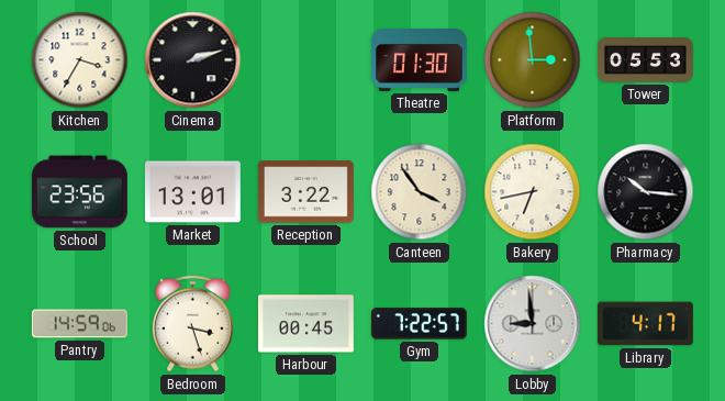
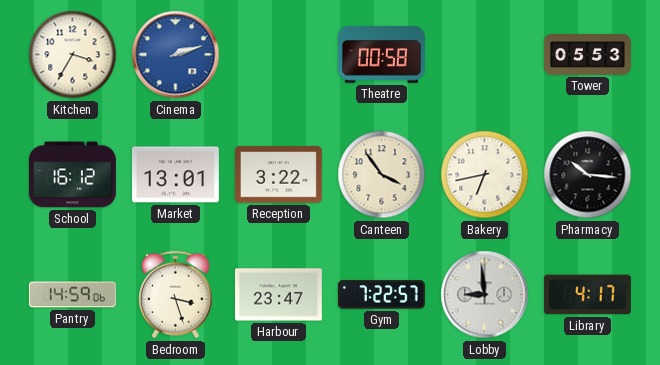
Cinema dial: black -> blue
Theatre: 01:30 -> 00:58
Platform: 2:59 -> none
School: 23:56 -> 16:12
Harbour: 00:45 -> 23:47
